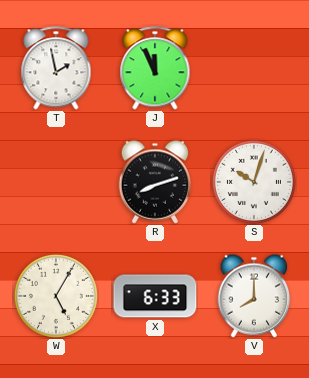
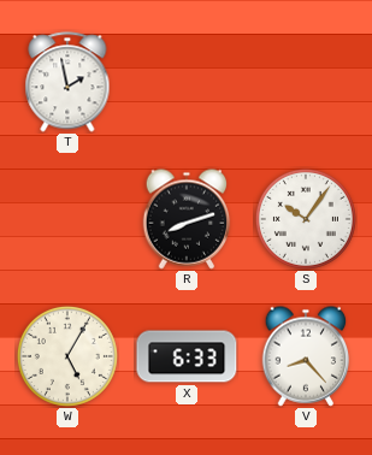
J: 11:56 -> none
S: 10:03 -> 10:06
V: 8:00 -> 8:23
